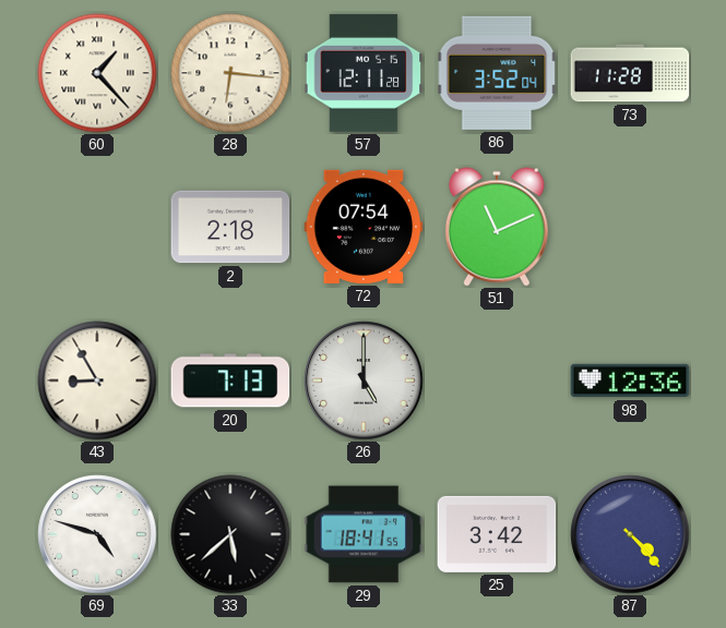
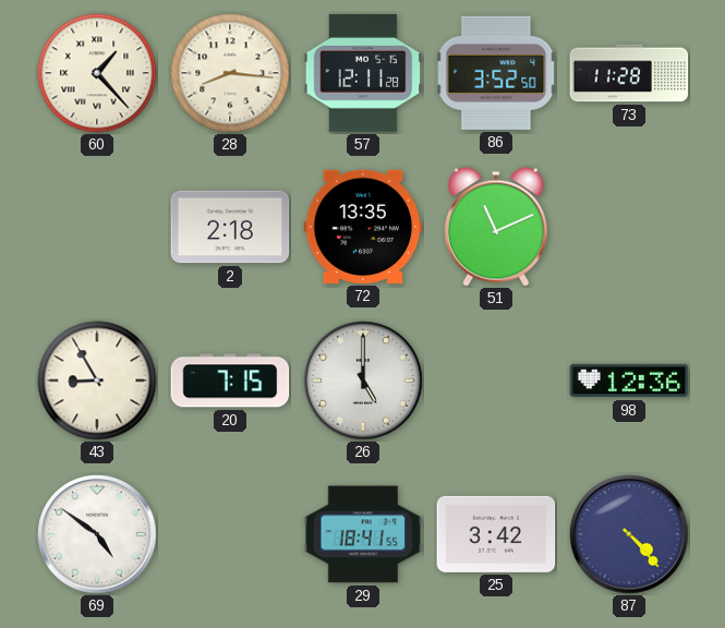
28: 6:16 -> 8:16
86: 3:52:04 -> 3:52:50
72: 07:54 -> 13:35
20: 7:13 -> 7:15
69: 4:48 -> 4:51
33: 5:38 -> none
